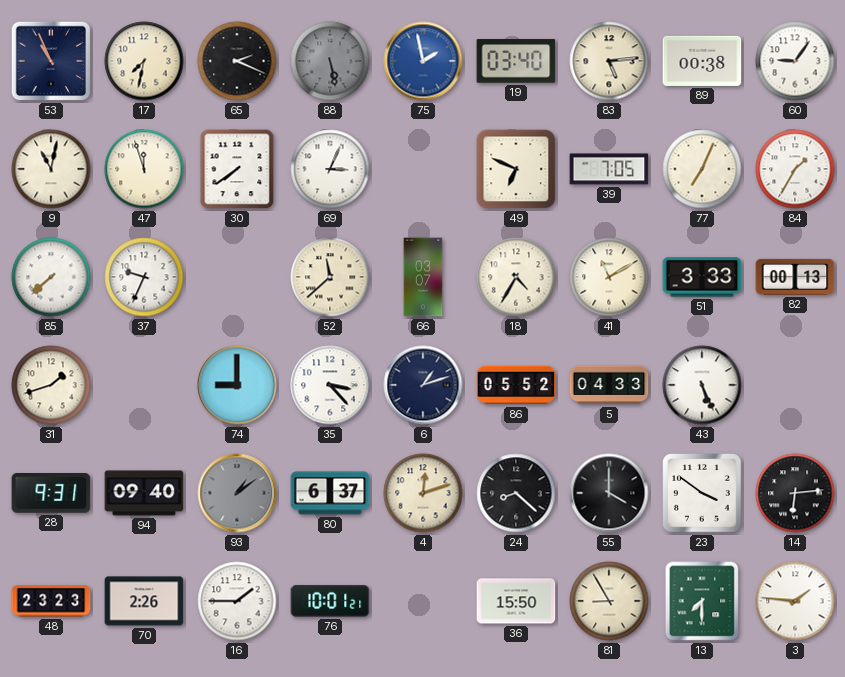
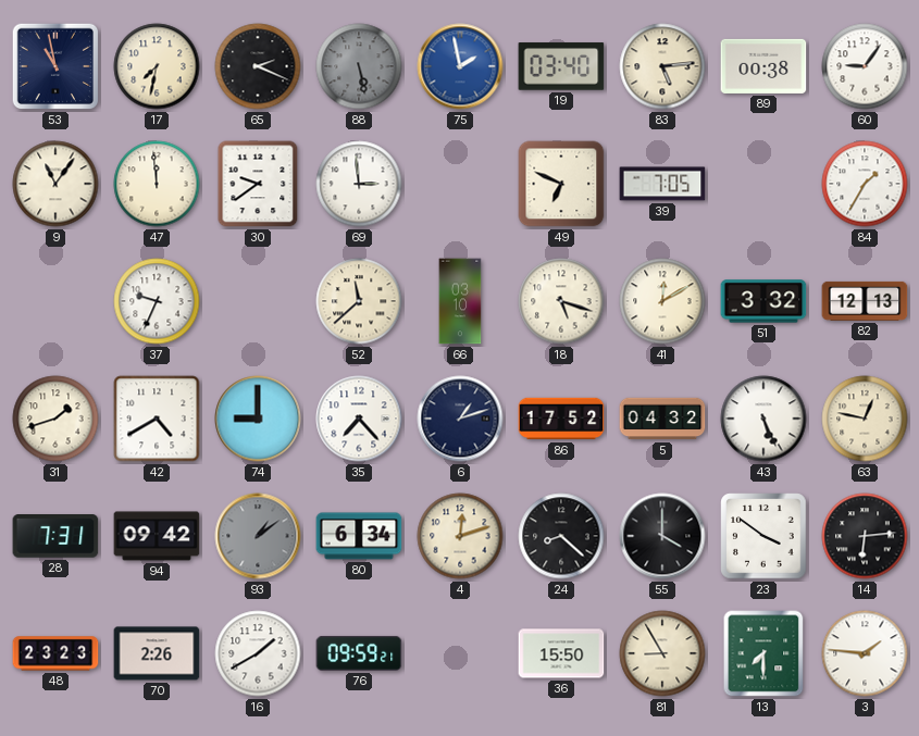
53: 10:56 -> 10:58
9: 11:02 -> 11:06
47: 11:57 -> 11:59
30: 7:39 -> 9:39
69: 3:04 -> 2:59
77: 7:04 -> none
85: 7:38 -> none
66: 03:07 -> 03:10
18: 4:35 -> 5:18
41: 11:10 -> 12:10
51: 3:33 -> 3:32
82: 00:13 -> 12:13
42: none -> 4:40
35: 3:23 -> 7:23
86: 05:52 -> 17:52
5: 04:33 -> 04:32
63: none -> 12:47
28: 9:31 -> 7:31
94: 09:40 -> 09:42
80: 6:37 -> 6:34
16: 1:45 -> 1:40
76: 10:01 -> 09:59
